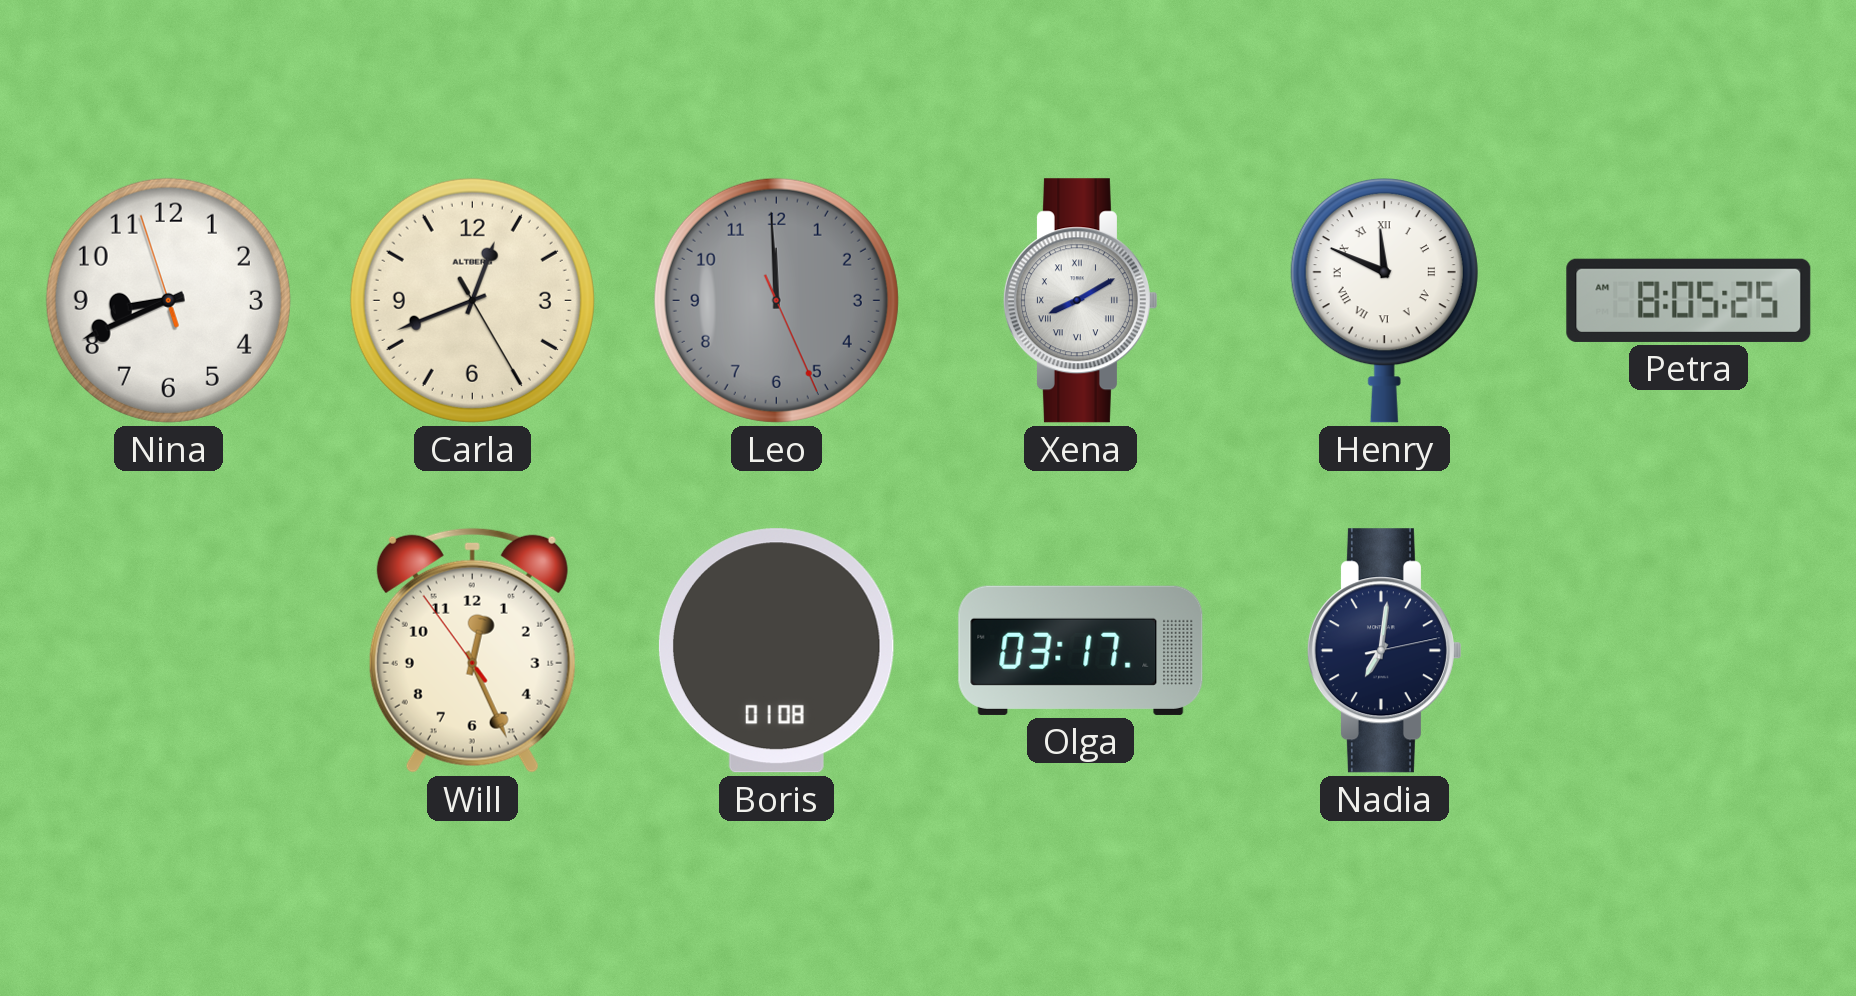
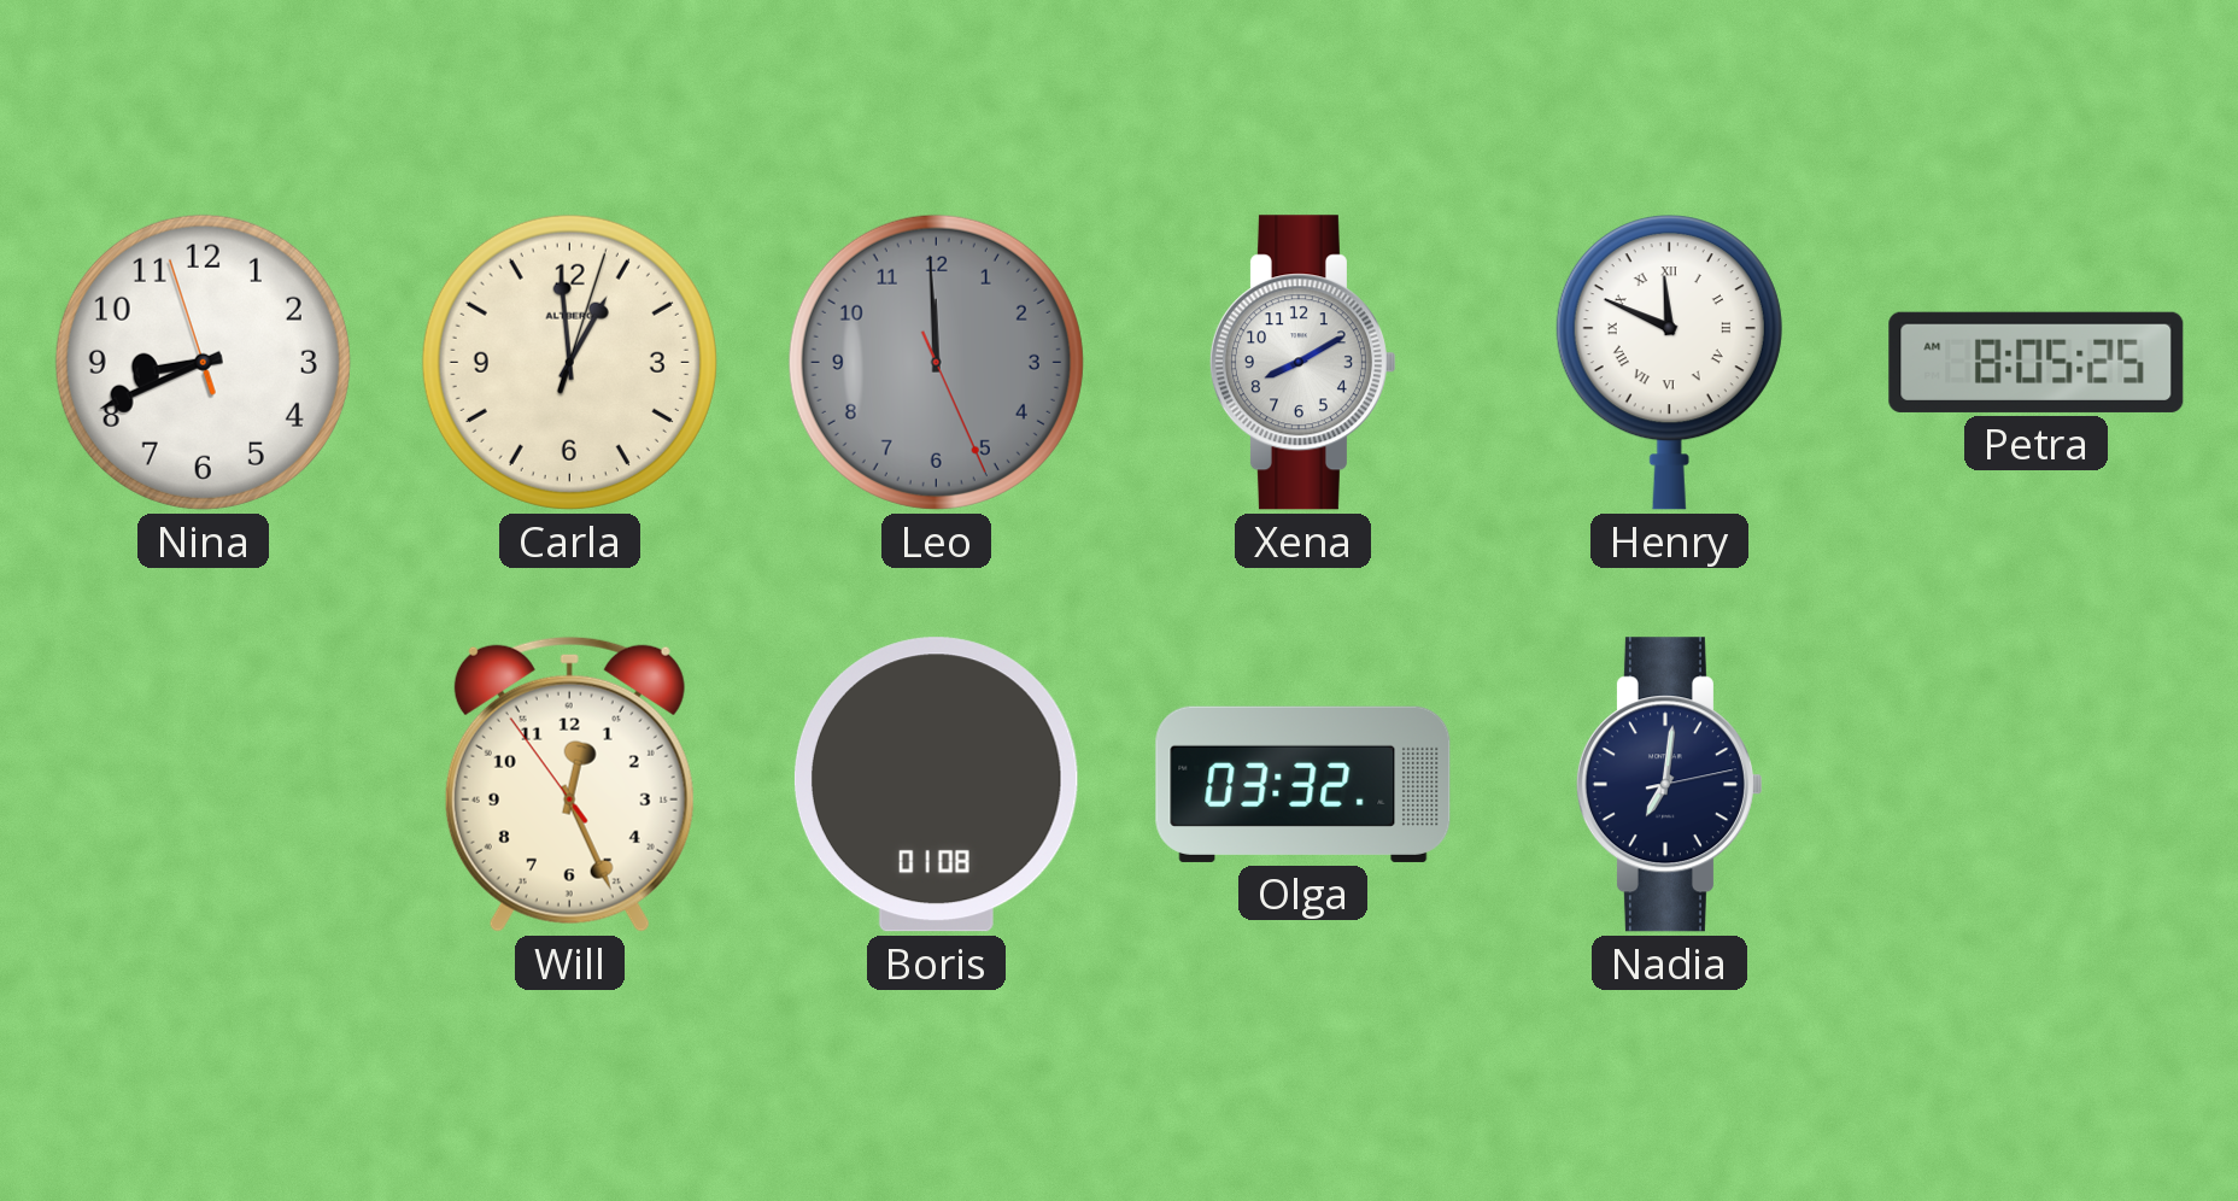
Carla: 12:41 -> 12:59
Xena numerals: Roman -> Arabic
Olga: 03:17 -> 03:32
